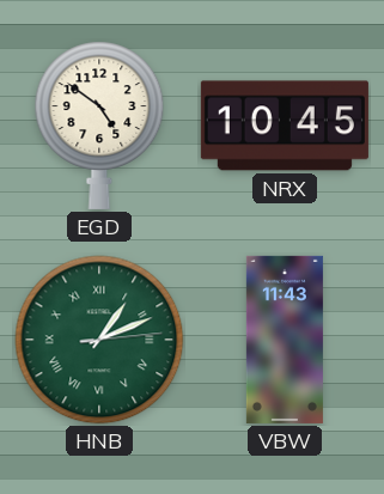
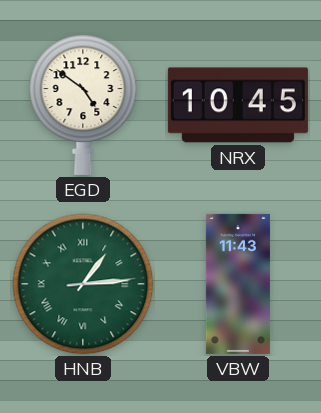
HNB: 1:11 -> 1:14
